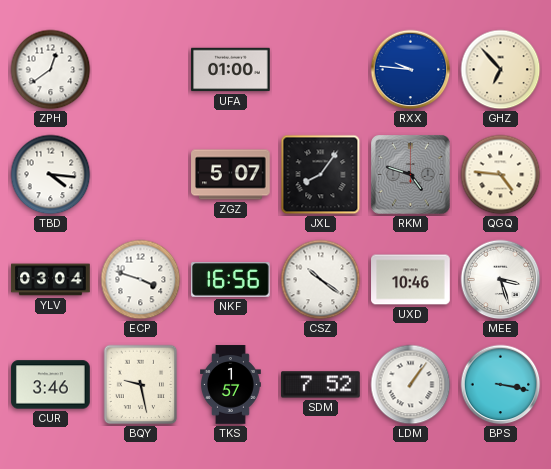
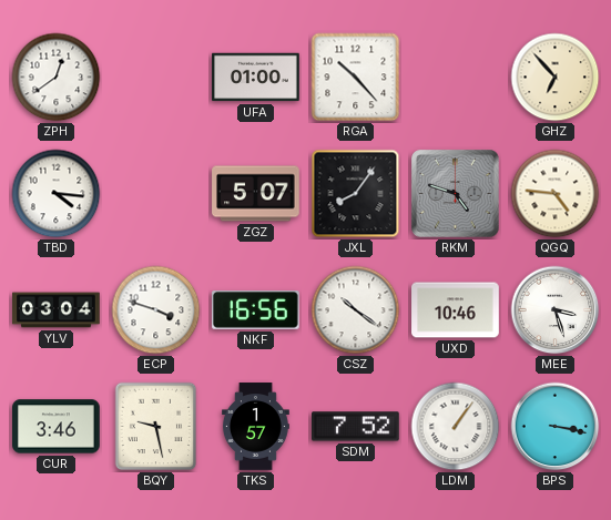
RGA: none -> 10:23
RXX: 9:46 -> none
